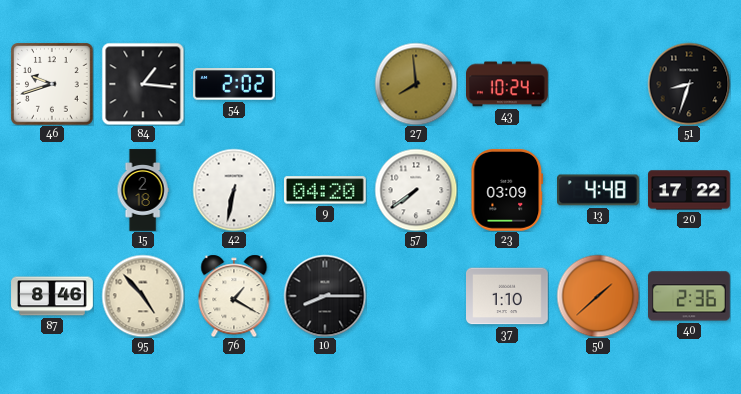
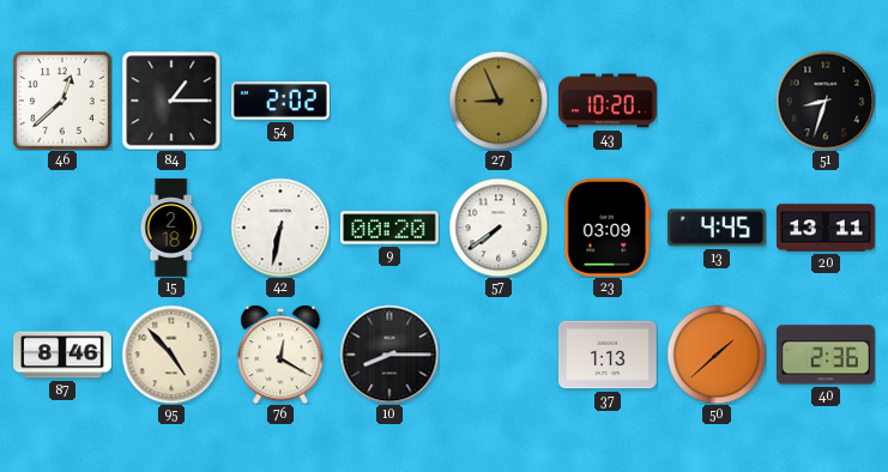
46: 9:42 -> 12:38
84: 1:16 -> 1:15
27: 7:59 -> 8:56
43: 10:24 -> 10:20
9: 04:20 -> 00:20
13: 4:48 -> 4:45
20: 17:22 -> 13:11
76: 1:20 -> 12:20
37: 1:10 -> 1:13
